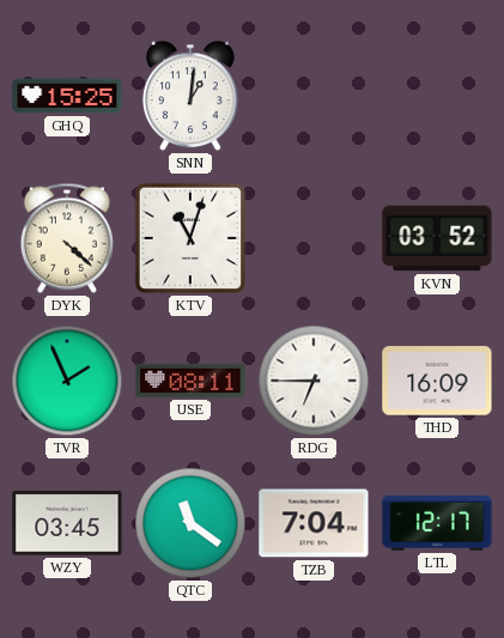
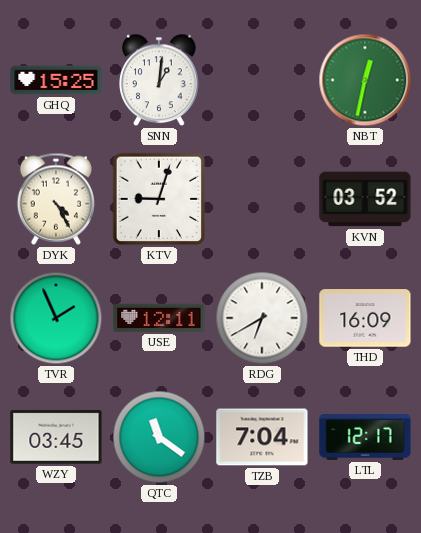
NBT: none -> 12:32
DYK: 4:22 -> 4:25
KTV: 11:03 -> 9:03
USE: 08:11 -> 12:11
RDG: 6:45 -> 6:40
